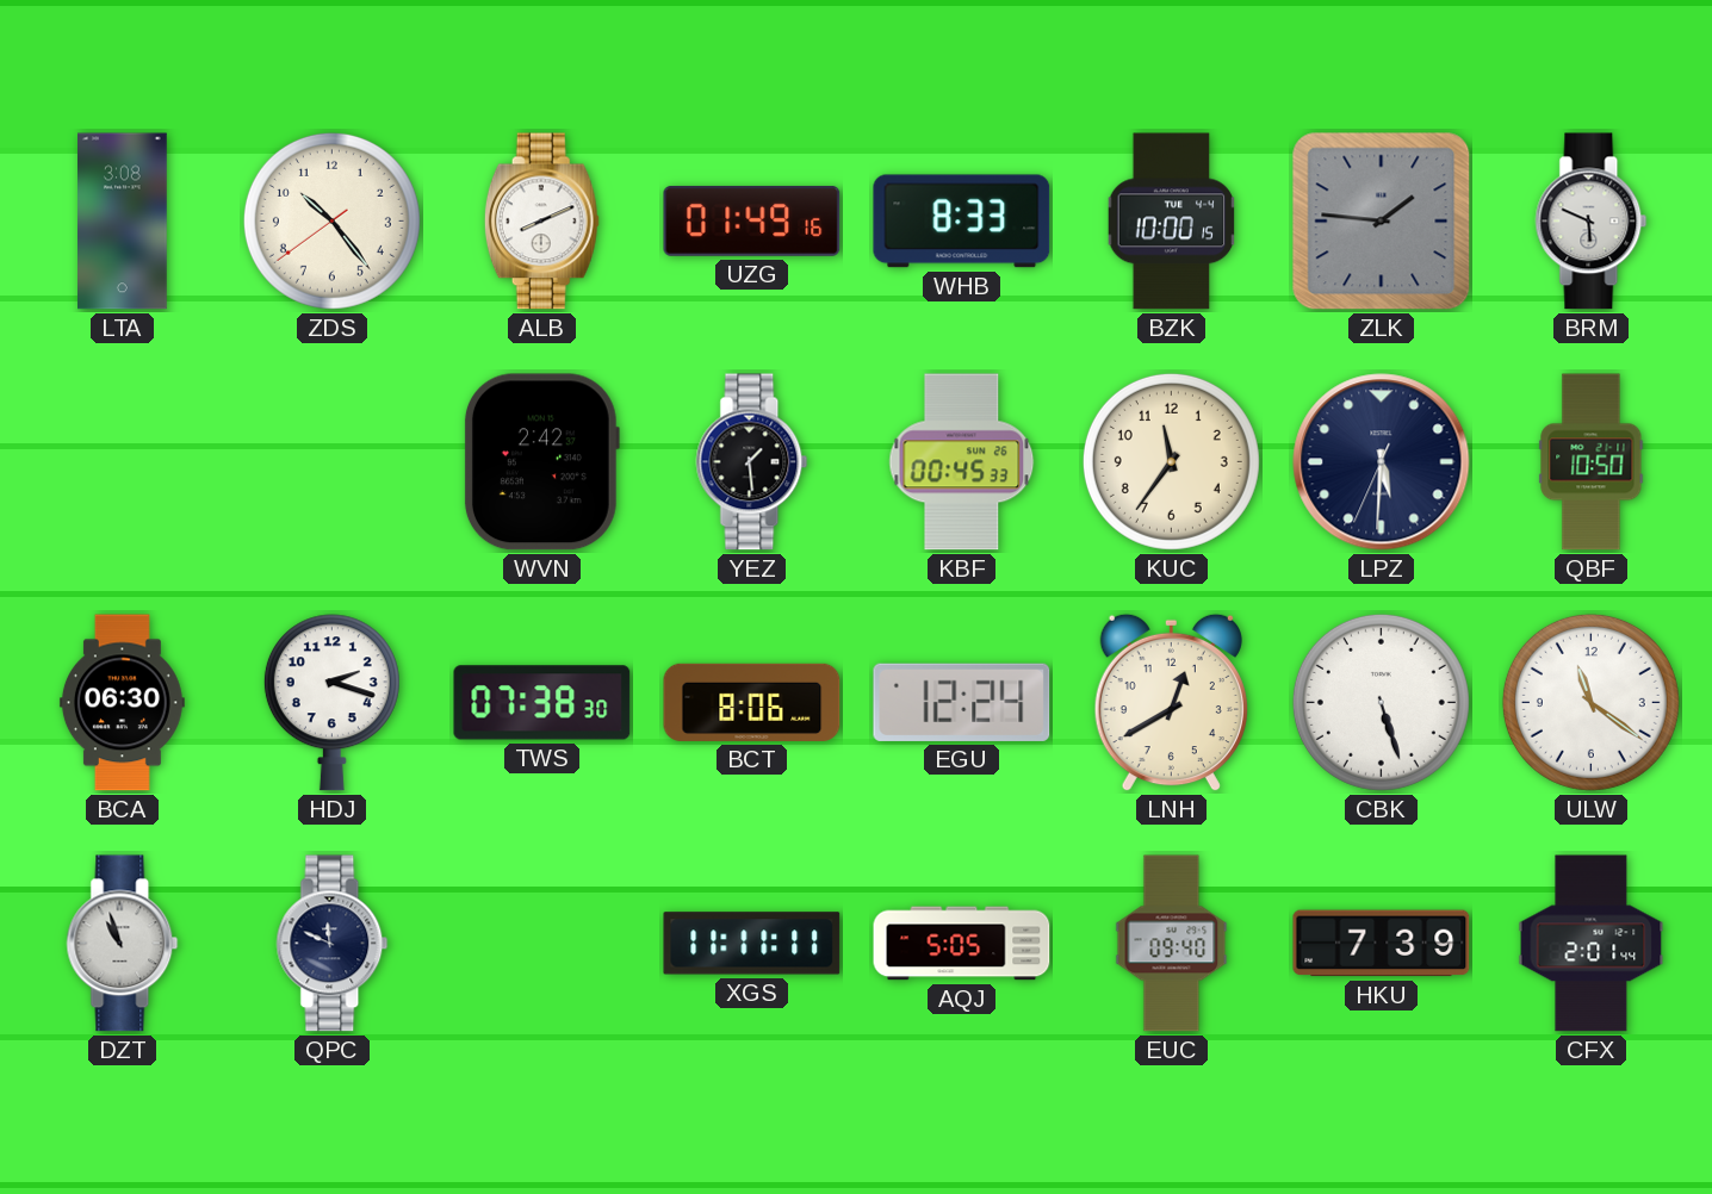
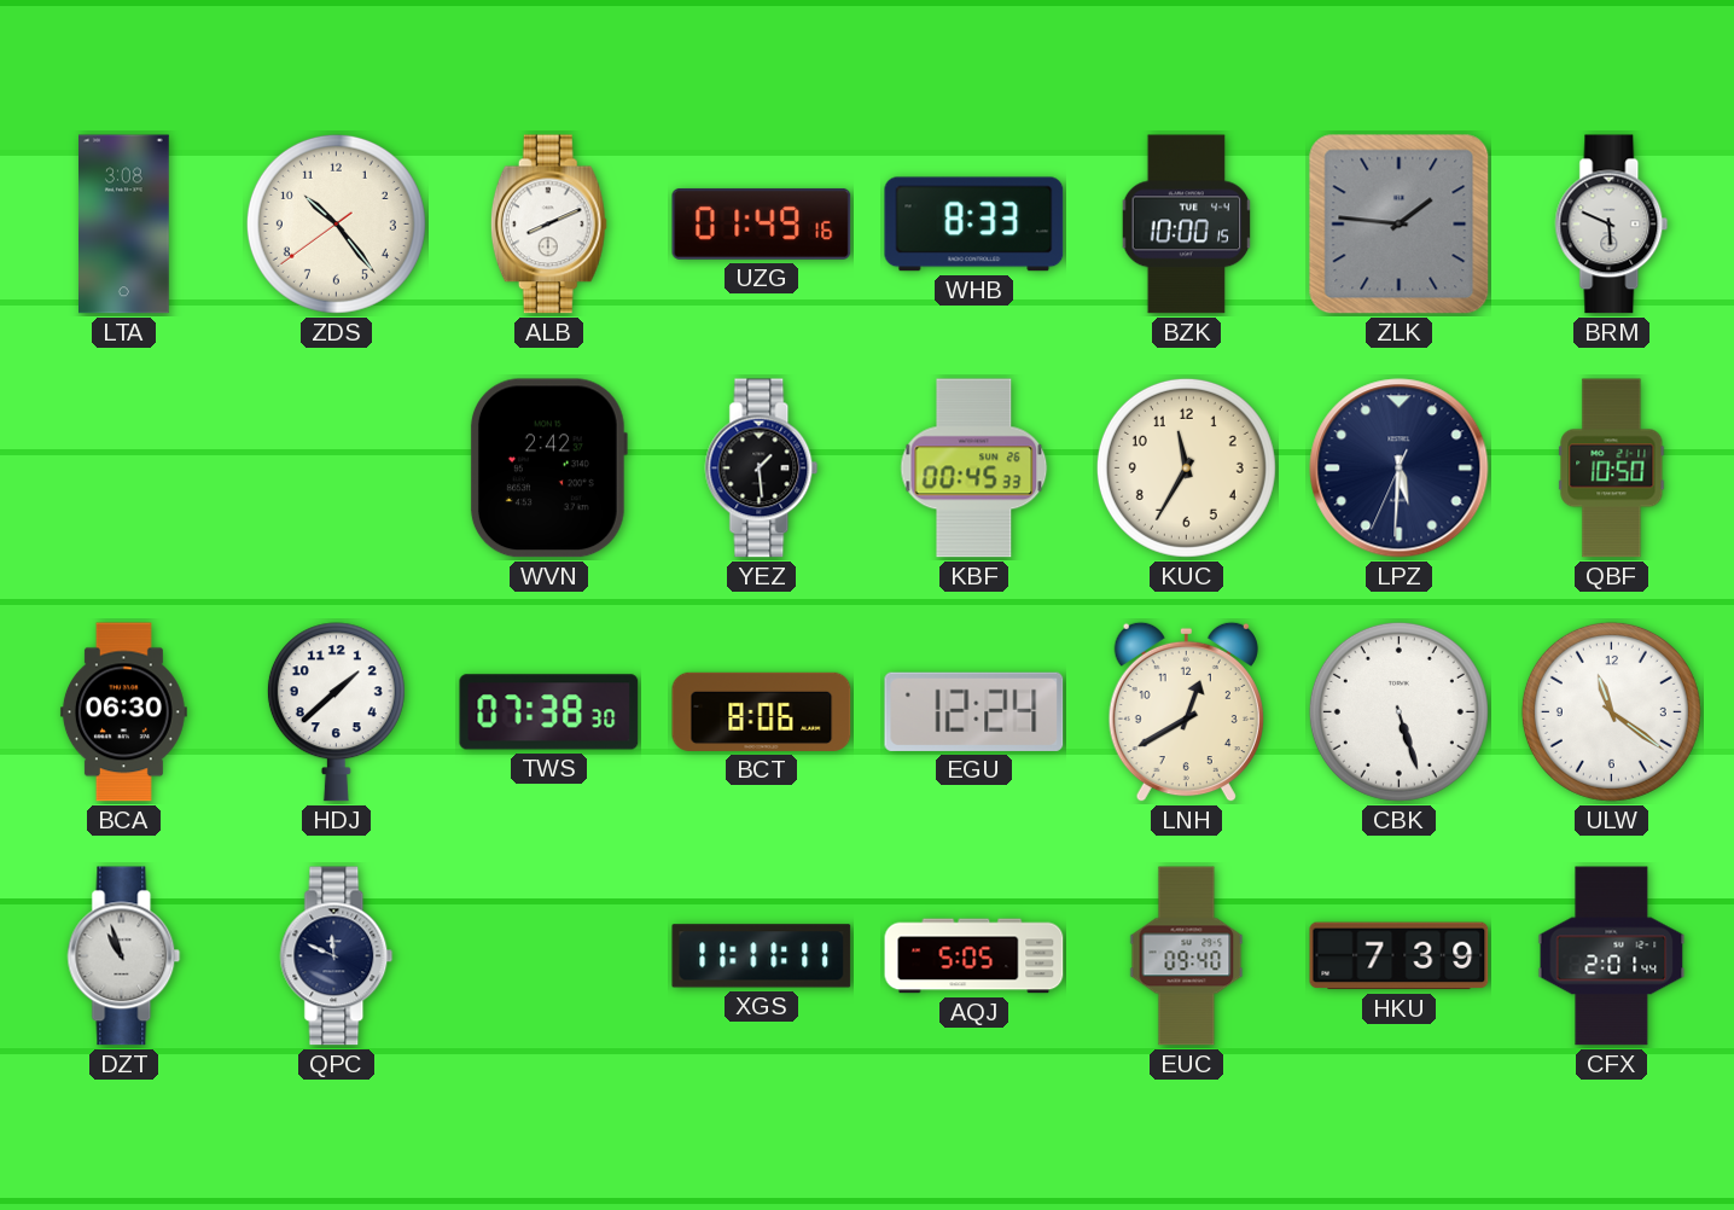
KUC: 11:36 -> 11:35
HDJ: 2:18 -> 1:38
